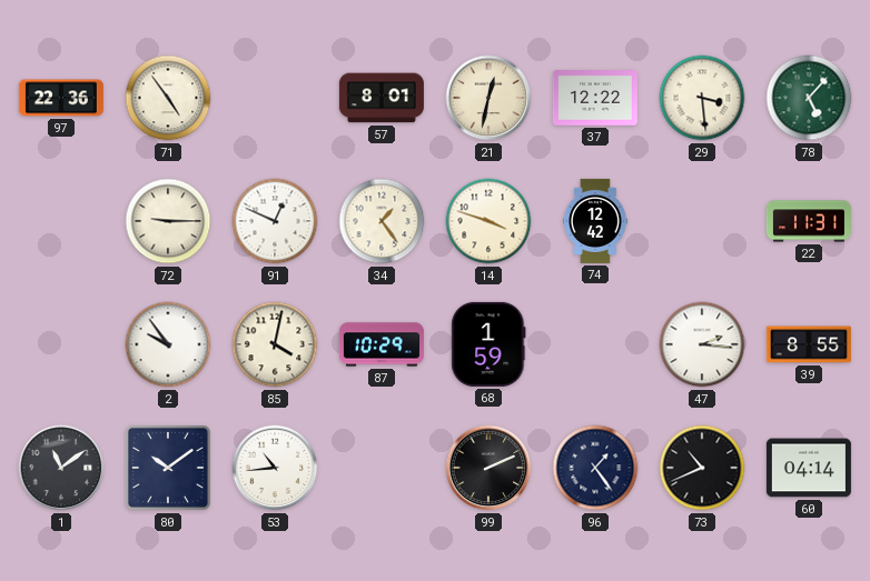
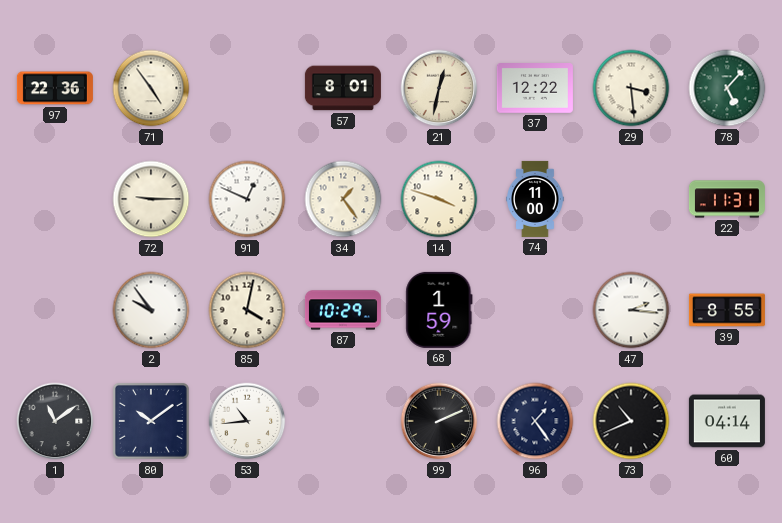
74: 12:42 -> 11:00
